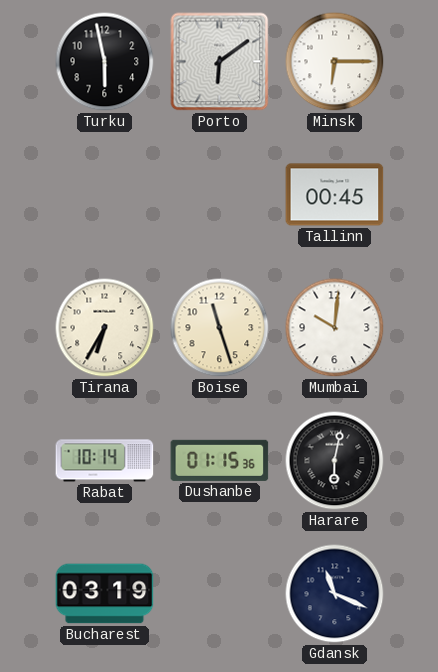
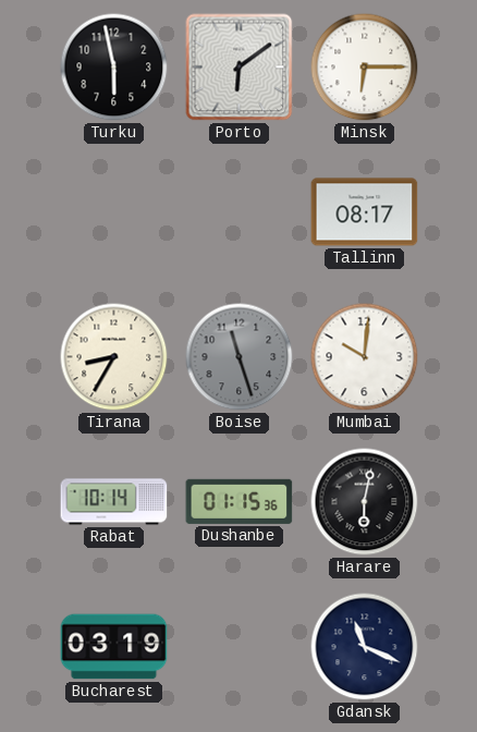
Tallinn: 00:45 -> 08:17
Tirana: 6:35 -> 8:35
Boise dial: cream -> grey
